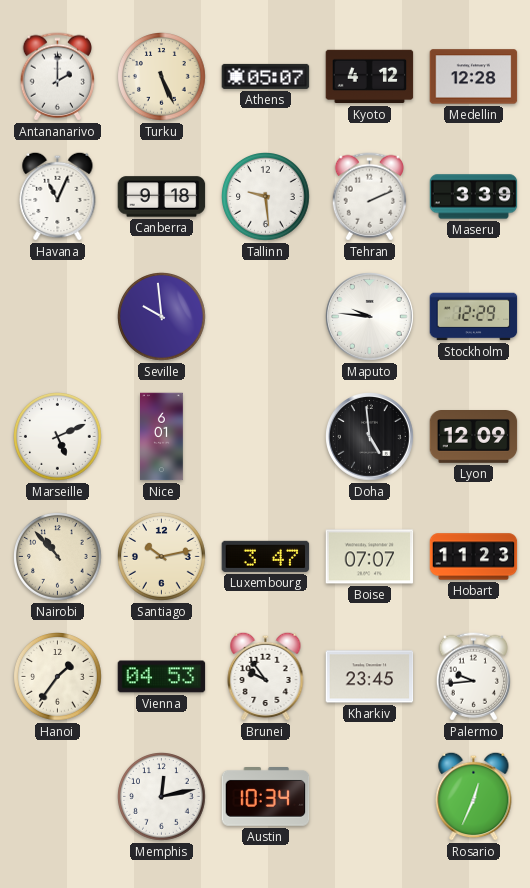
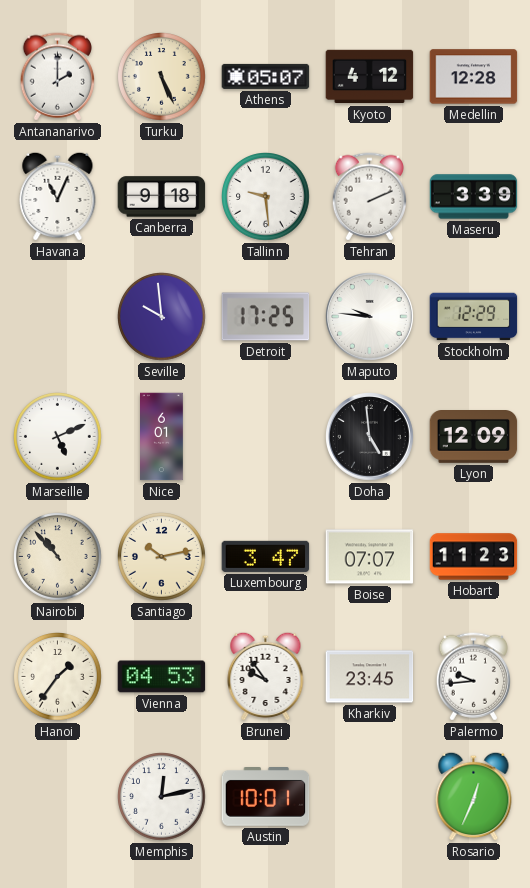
Detroit: none -> 17:25
Austin: 10:34 -> 10:01
